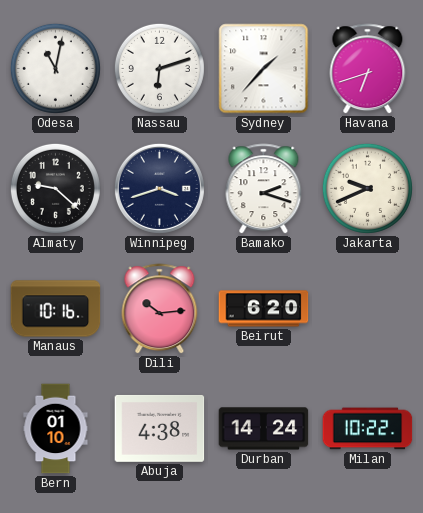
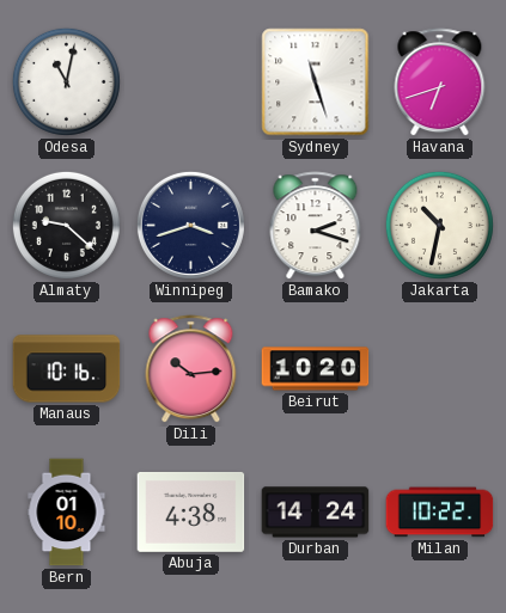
Nassau: 6:12 -> none
Sydney: 1:37 -> 11:27
Jakarta: 9:41 -> 10:32
Beirut: 6:20 -> 10:20
